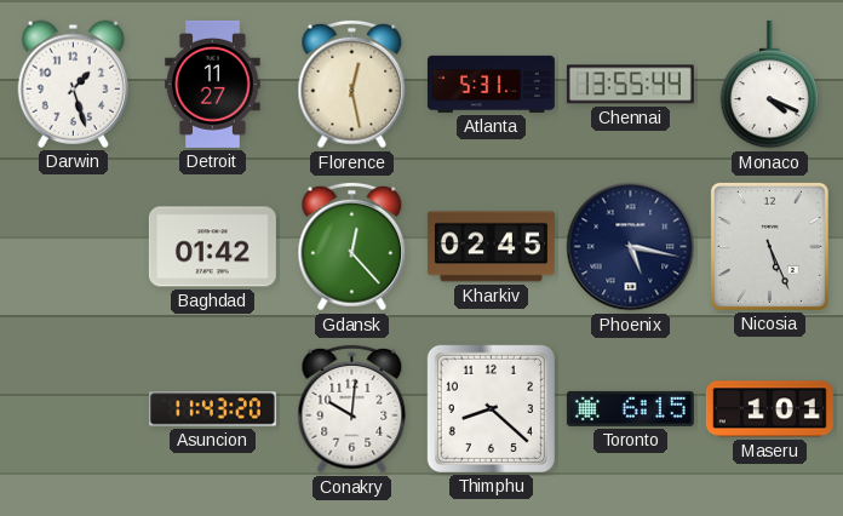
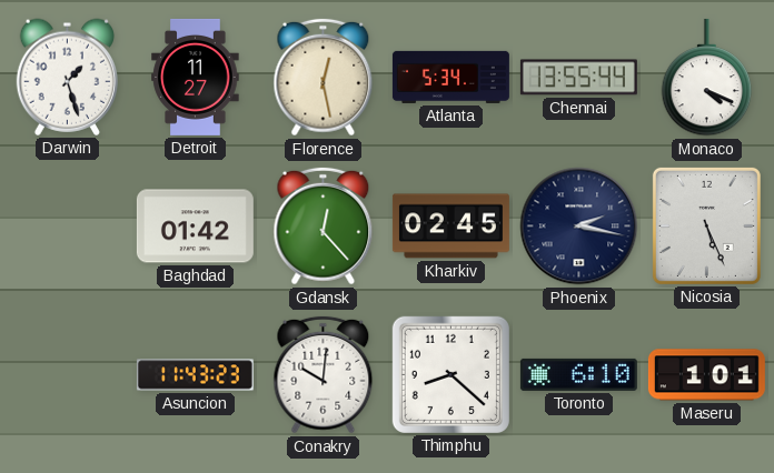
Atlanta: 5:31 -> 5:34
Phoenix: 5:17 -> 2:17
Asuncion: 11:43:20 -> 11:43:23
Toronto: 6:15 -> 6:10
